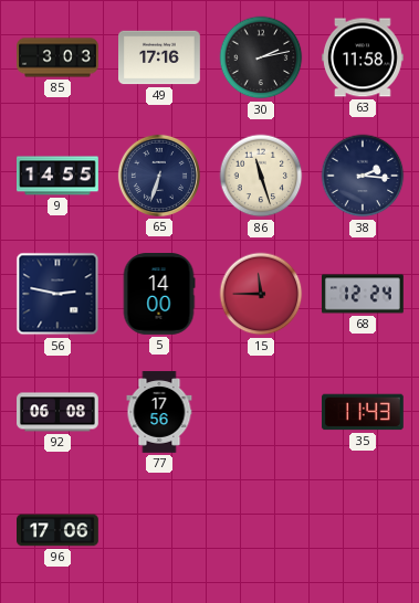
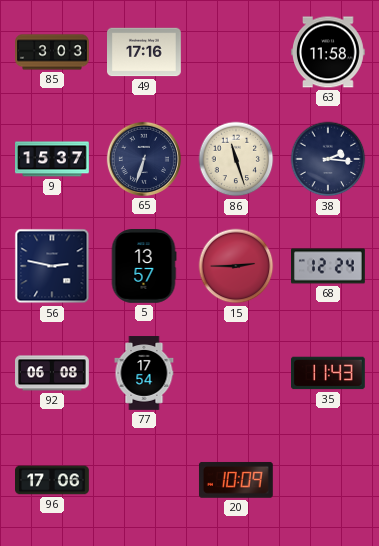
30: 2:13 -> none
9: 14:55 -> 15:37
5: 14:00 -> 13:57
15: 11:45 -> 2:45
77: 17:56 -> 17:54
20: none -> 10:09
